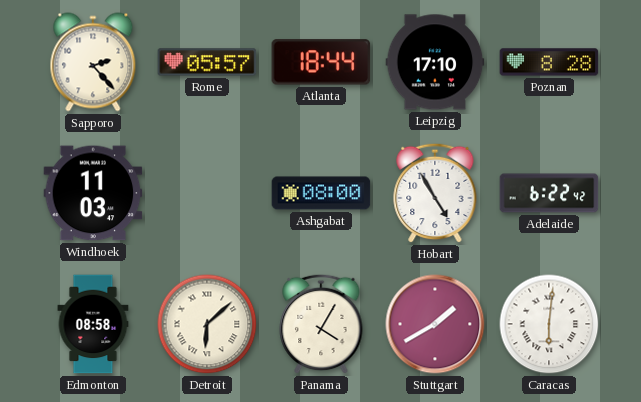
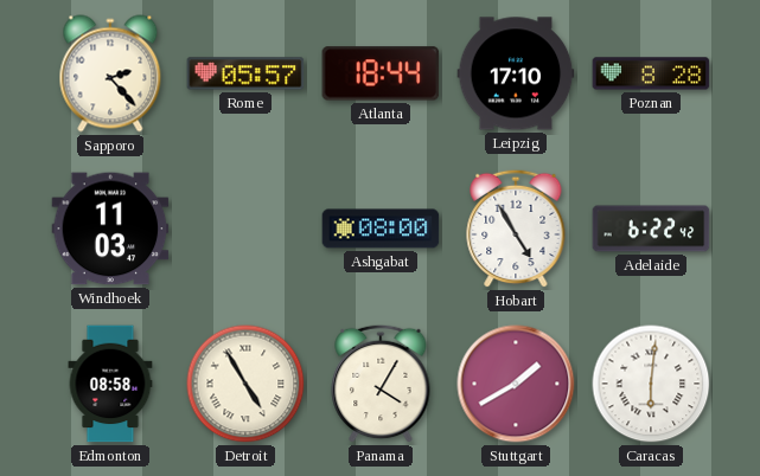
Detroit: 6:08 -> 4:55
